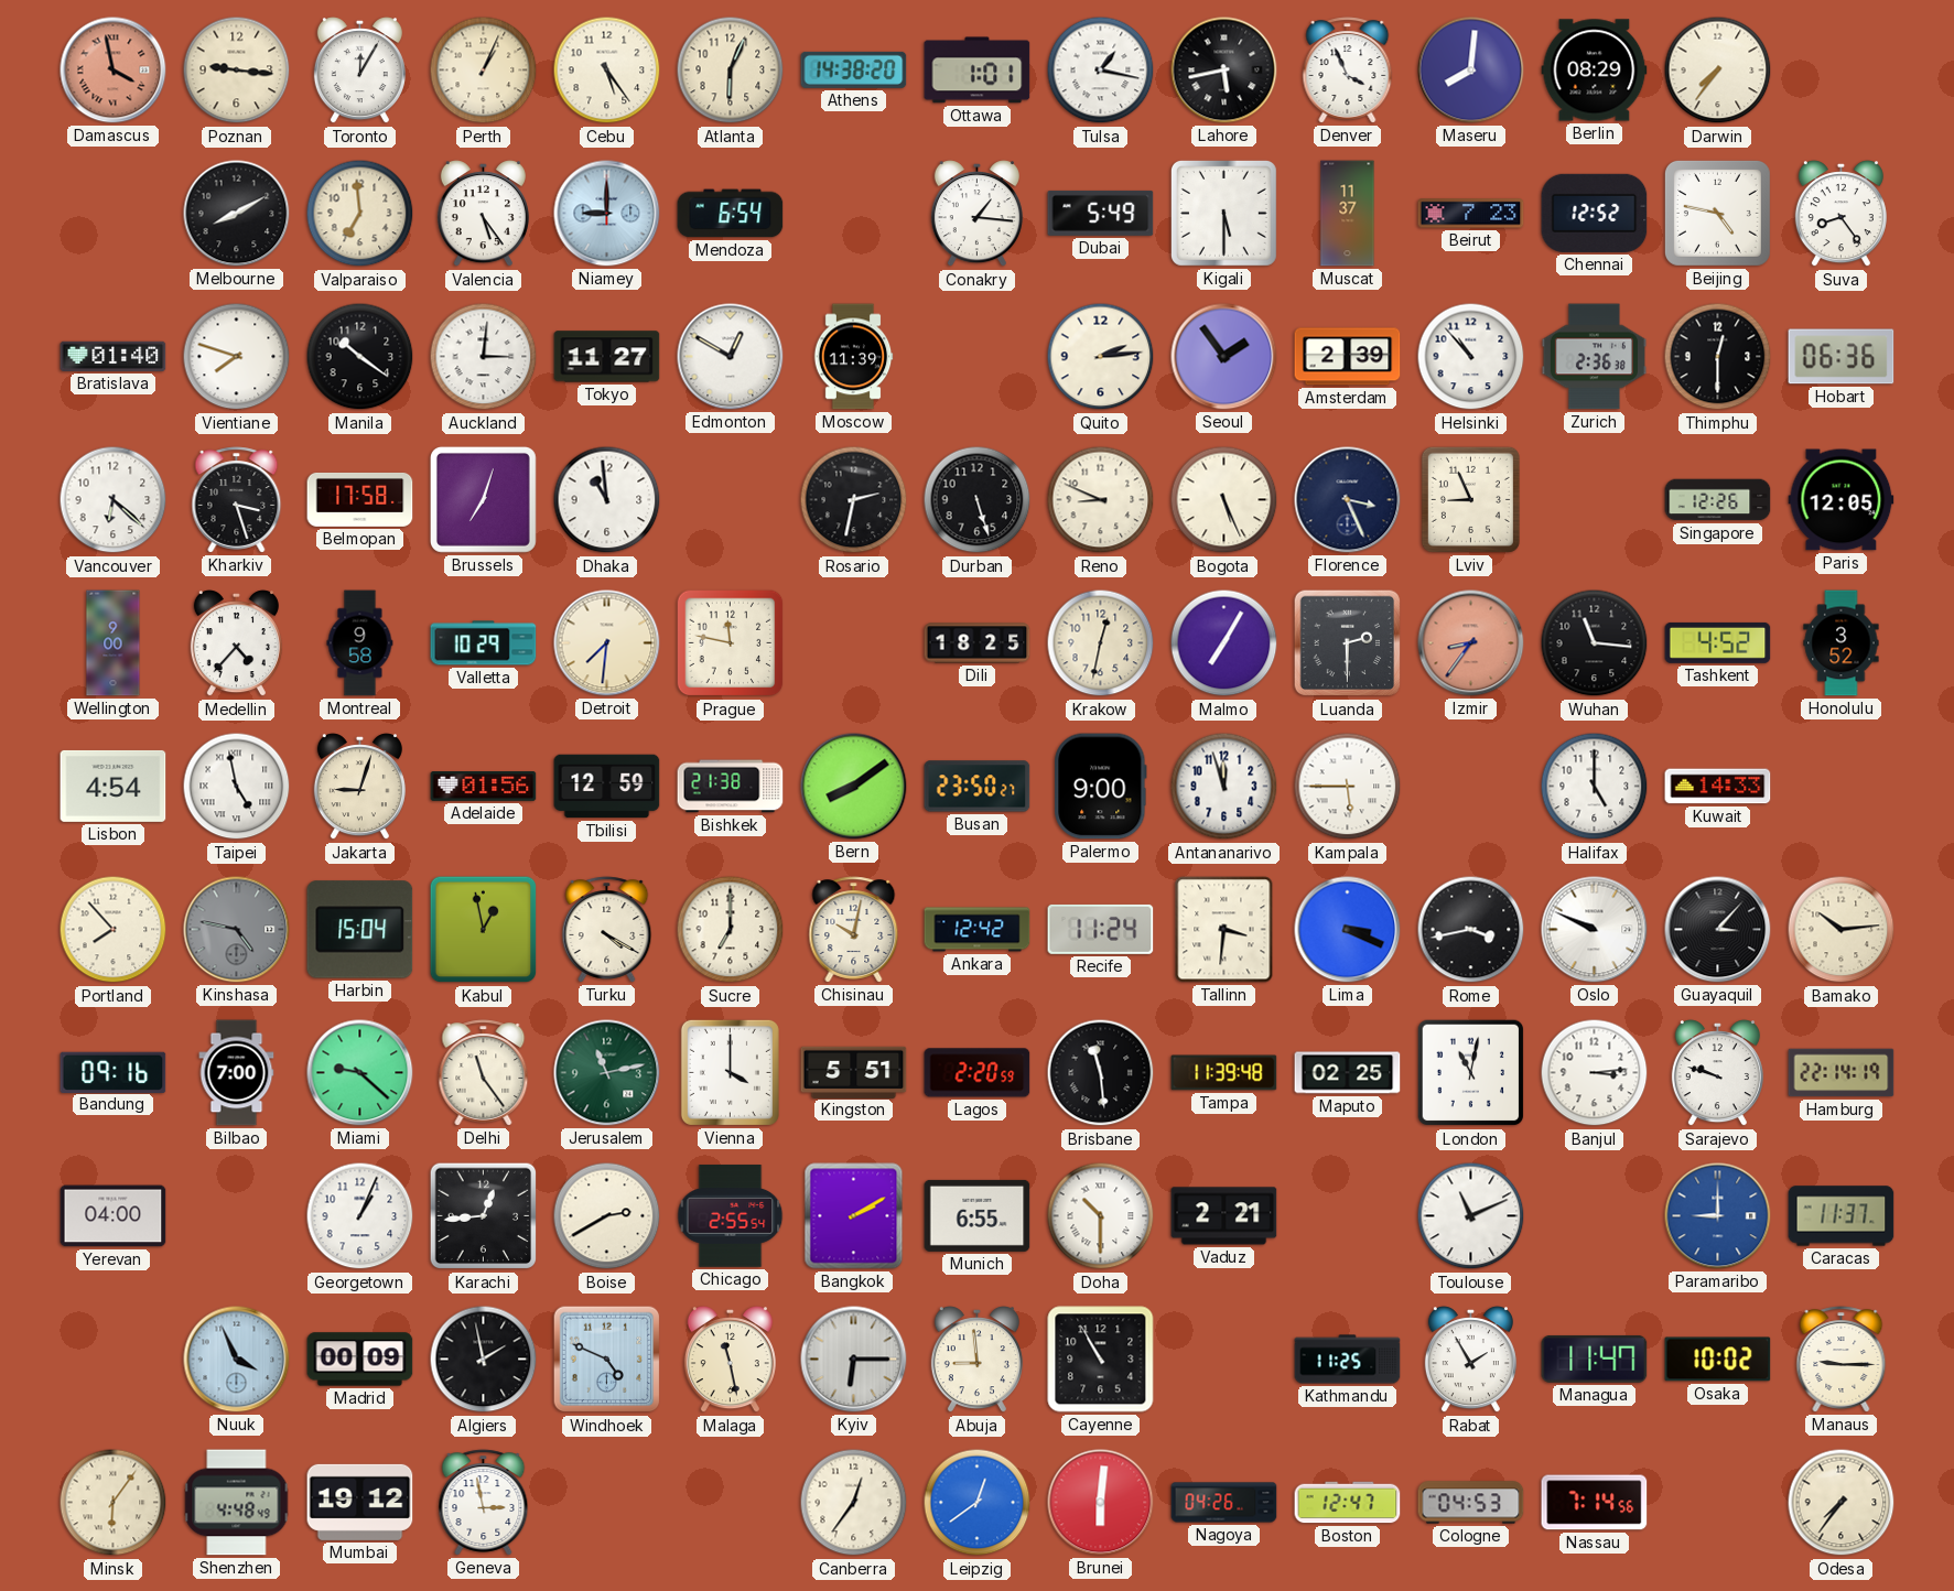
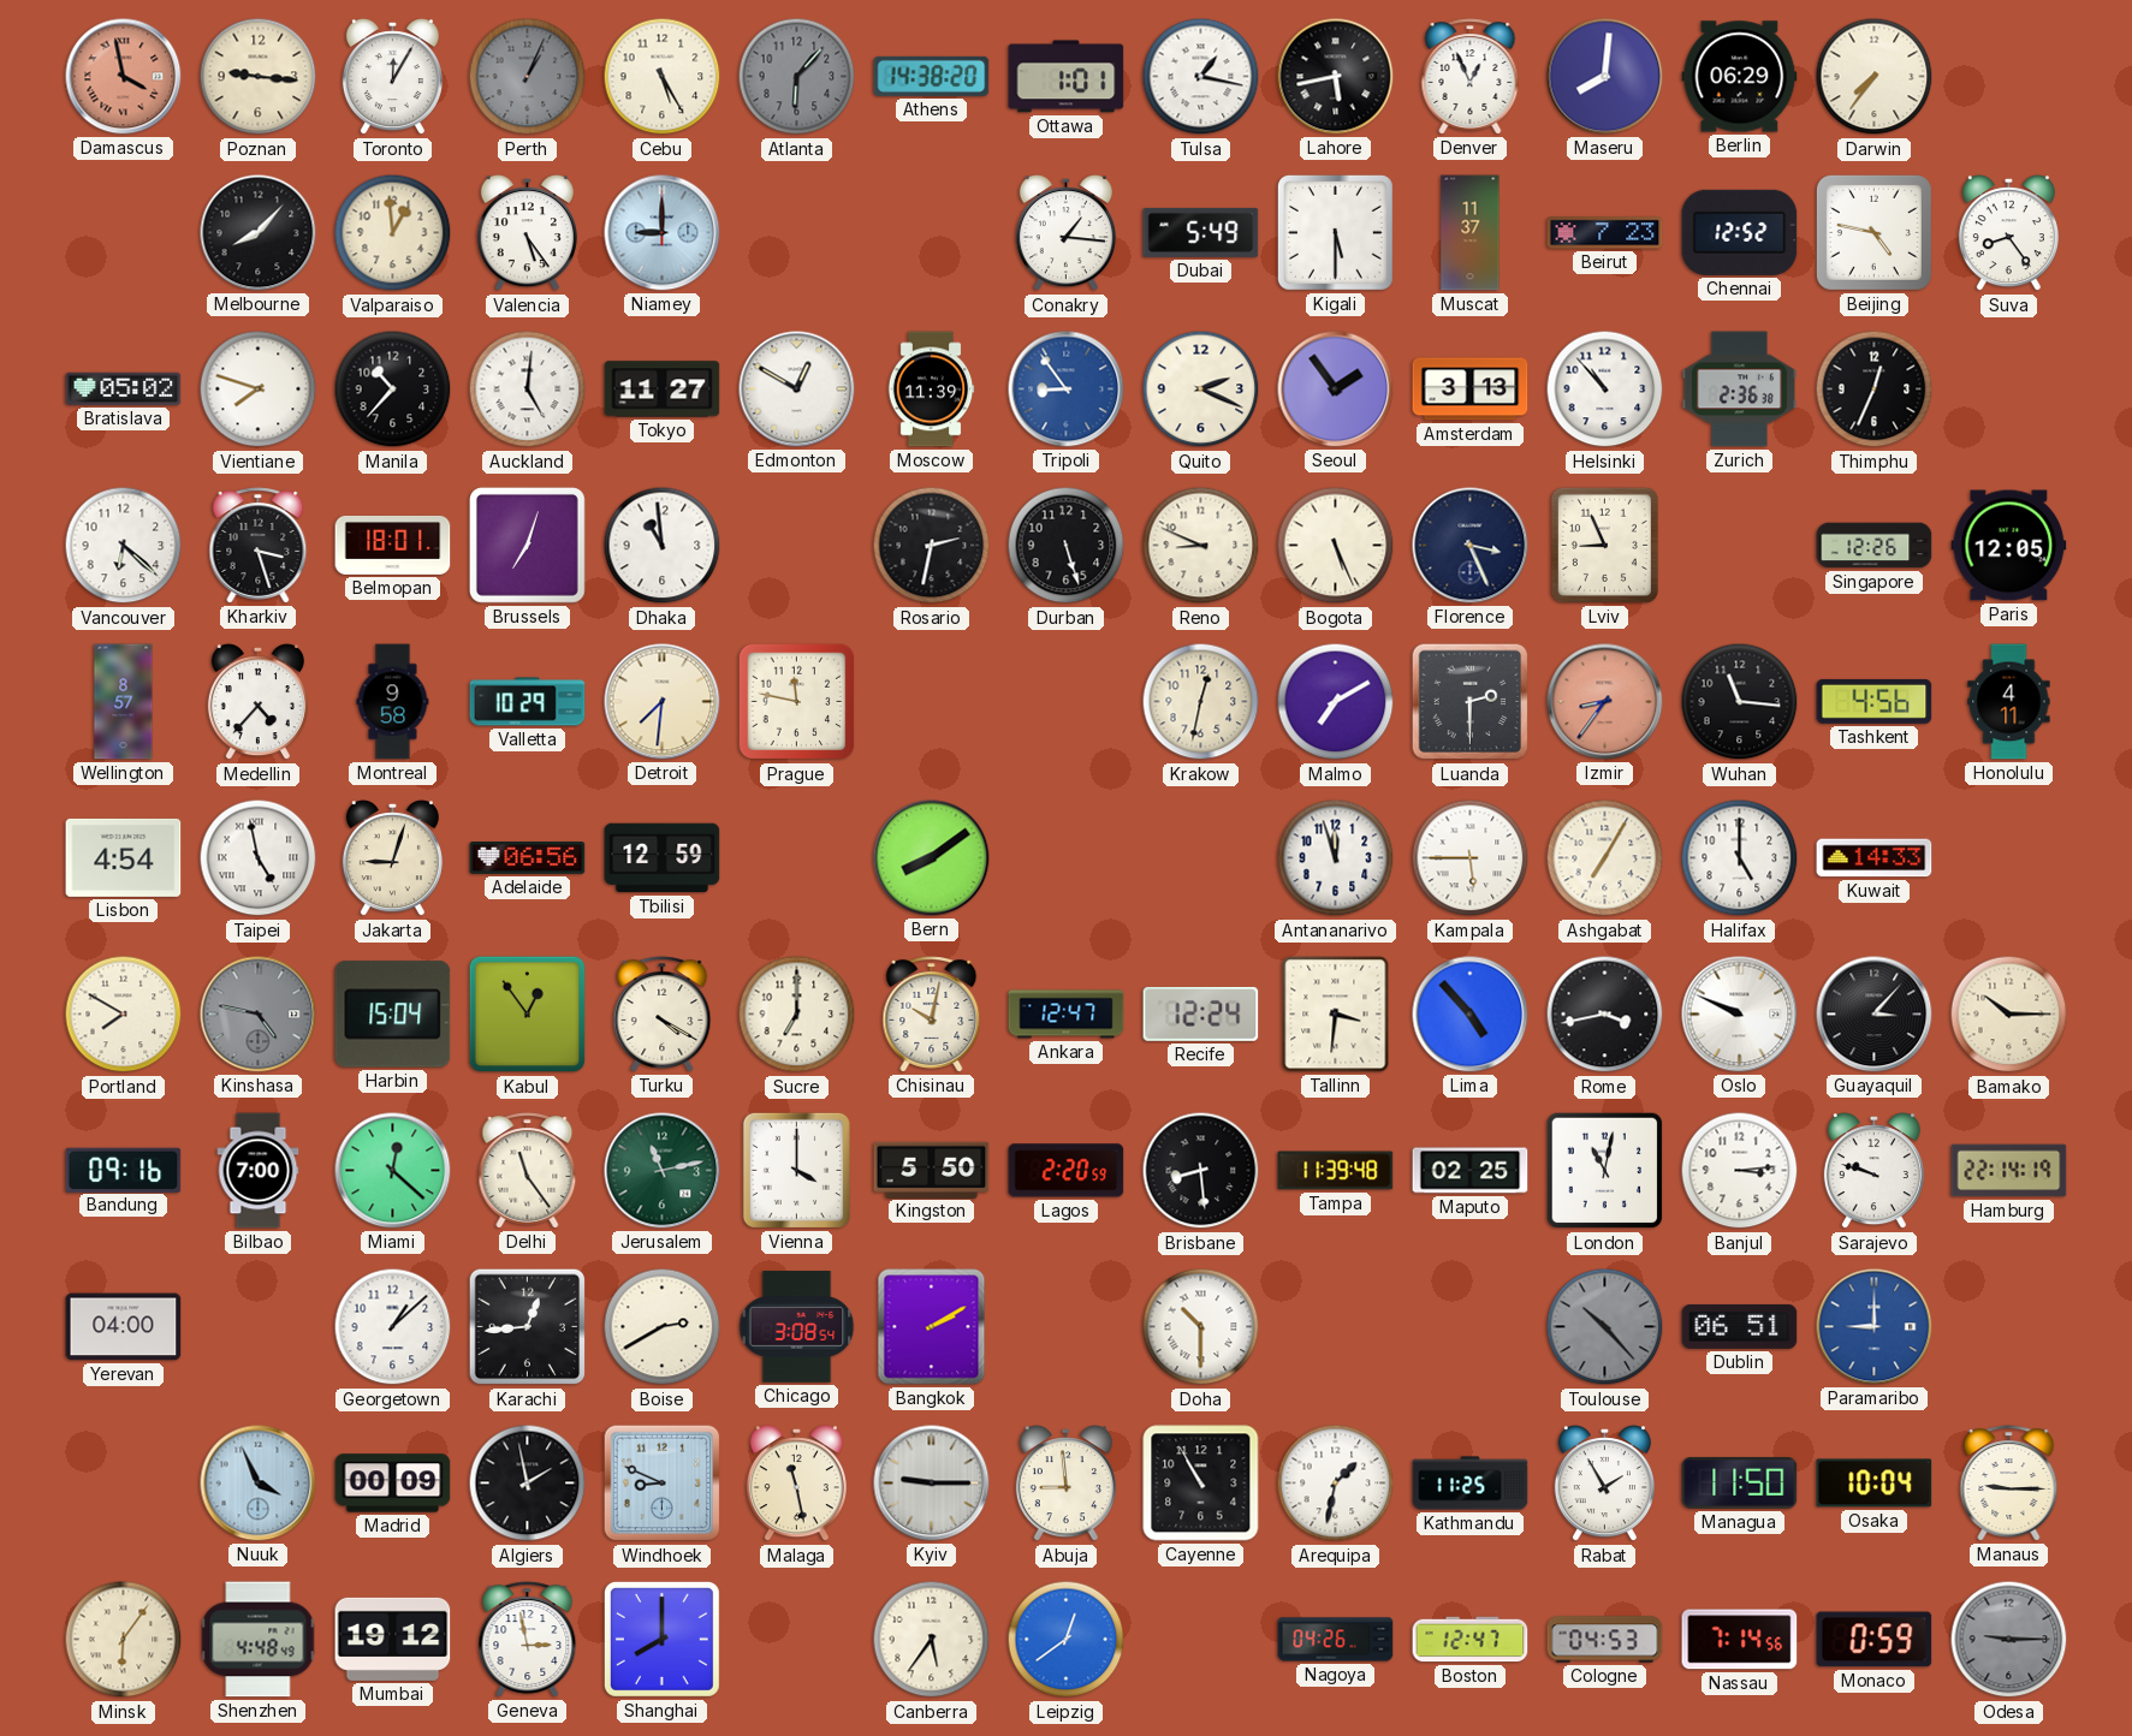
Perth dial: cream -> grey
Cebu: 5:24 -> 5:25
Atlanta: 6:04 -> 6:07
Atlanta dial: cream -> grey
Denver: 3:56 -> 12:56
Berlin: 08:29 -> 06:29
Melbourne: 8:10 -> 8:07
Valparaiso: 6:59 -> 12:59
Mendoza: 6:54 -> none
Bratislava: 01:40 -> 05:02
Manila: 10:21 -> 10:37
Auckland: 3:01 -> 5:01
Tripoli: none -> 8:54
Quito: 2:14 -> 2:19
Amsterdam: 2:39 -> 3:13
Thimphu: 12:30 -> 12:34
Hobart: 06:36 -> none
Belmopan: 17:58 -> 18:01
Wellington: 9:00 -> 8:57
Dili: 18:25 -> none
Malmo: 7:05 -> 7:10
Tashkent: 4:52 -> 4:56
Honolulu: 3:52 -> 4:11
Adelaide: 01:56 -> 06:56
Bishkek: 21:38 -> none
Busan: 23:50 -> none
Palermo: 9:00 -> none
Ashgabat: none -> 7:05
Portland: 7:53 -> 7:50
Kabul: 12:58 -> 12:54
Ankara: 12:42 -> 12:47
Recife: 11:24 -> 12:24
Lima: 3:19 -> 4:53
Bamako: 10:14 -> 10:15
Miami: 9:22 -> 12:22
Kingston: 5:51 -> 5:50
Brisbane: 11:29 -> 8:29
Georgetown: 1:04 -> 1:08
Chicago: 2:55 -> 3:08
Munich: 6:55 -> none
Vaduz: 2:21 -> none
Toulouse: 11:11 -> 10:23
Toulouse dial: white -> grey
Dublin: none -> 06:51
Caracas: 11:37 -> none
Windhoek: 4:49 -> 8:49
Kyiv: 6:15 -> 9:15
Arequipa: none -> 1:32
Managua: 11:47 -> 11:50
Osaka: 10:02 -> 10:04
Shanghai: none -> 8:00
Canberra: 12:36 -> 5:36
Brunei: 6:01 -> none
Monaco: none -> 0:59
Odesa: 7:36 -> 9:15
Odesa dial: cream -> grey
